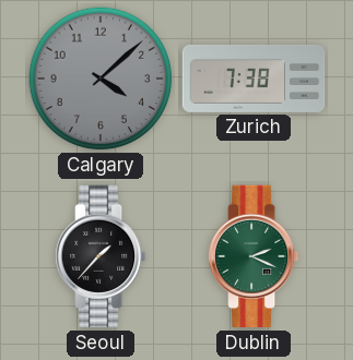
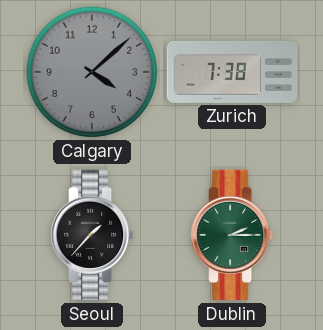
Dublin: 2:19 -> 2:15
